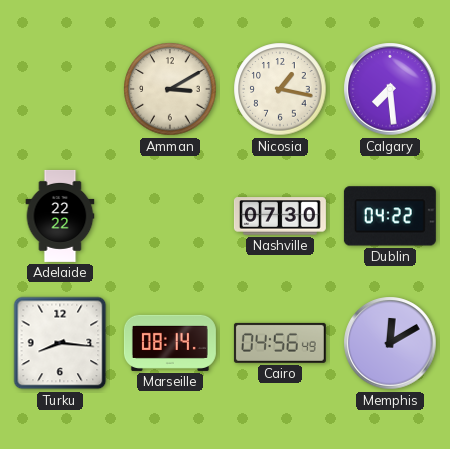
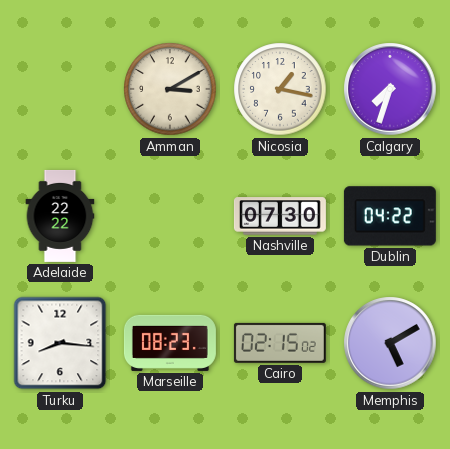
Calgary: 7:29 -> 7:33
Marseille: 08:14 -> 08:23
Cairo: 04:56 -> 02:15
Memphis: 12:10 -> 5:10
